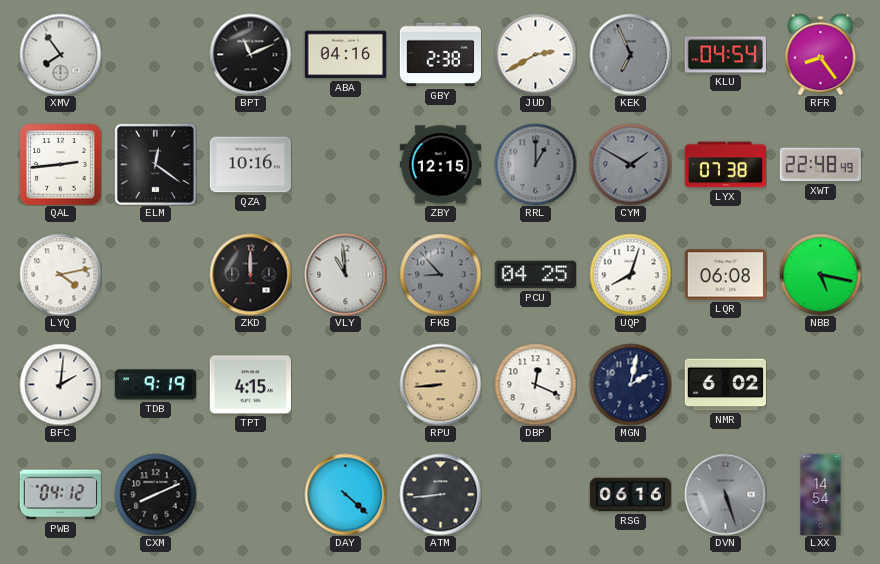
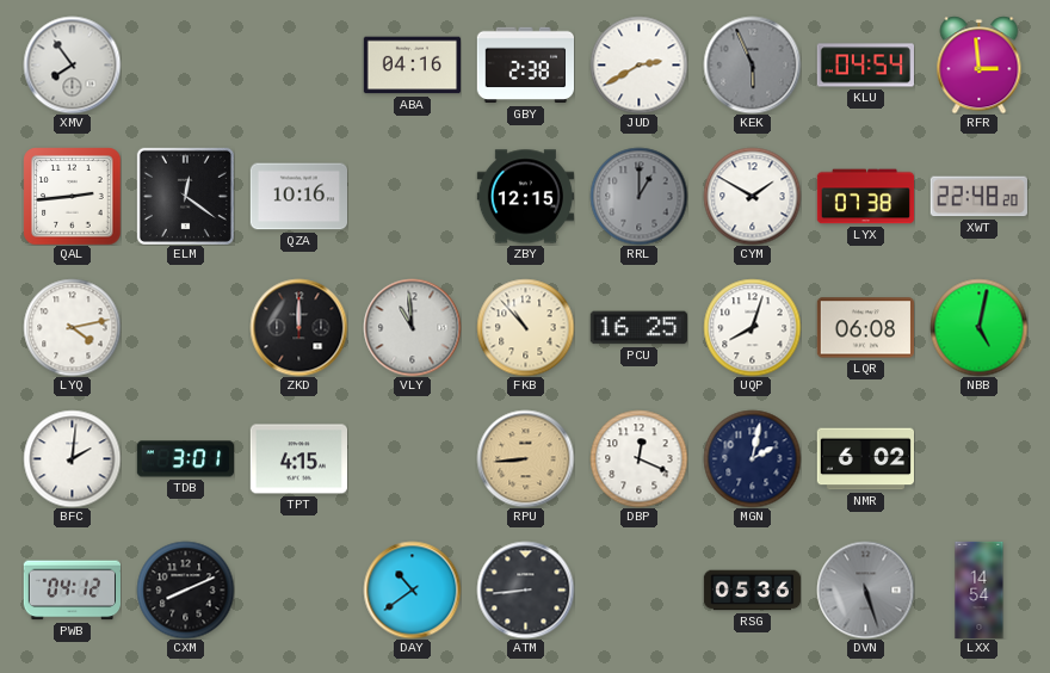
BPT: 11:11 -> none
KEK: 6:56 -> 5:56
RFR: 8:24 -> 2:59
CYM dial: grey -> white
XWT: 22:48:49 -> 22:48:20
FKB: 8:53 -> 10:53
FKB dial: grey -> cream
PCU: 04:25 -> 16:25
NBB: 5:17 -> 5:02
TDB: 9:19 -> 3:01
DAY: 4:22 -> 10:39
RSG: 06:16 -> 05:36
